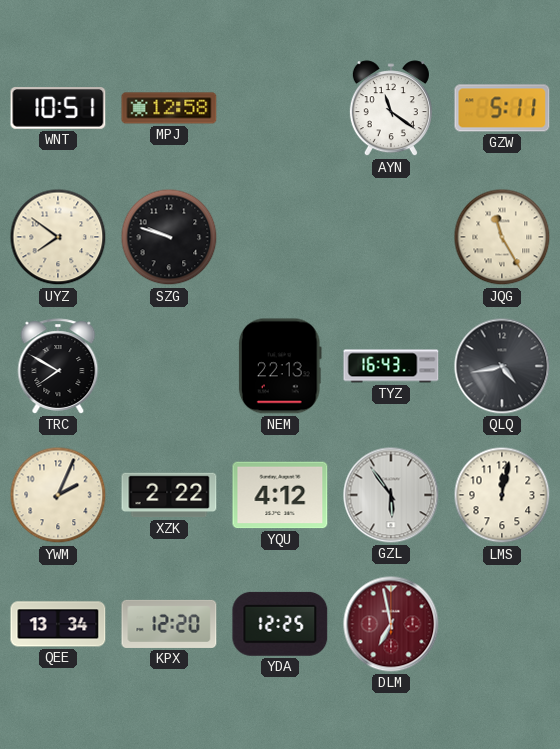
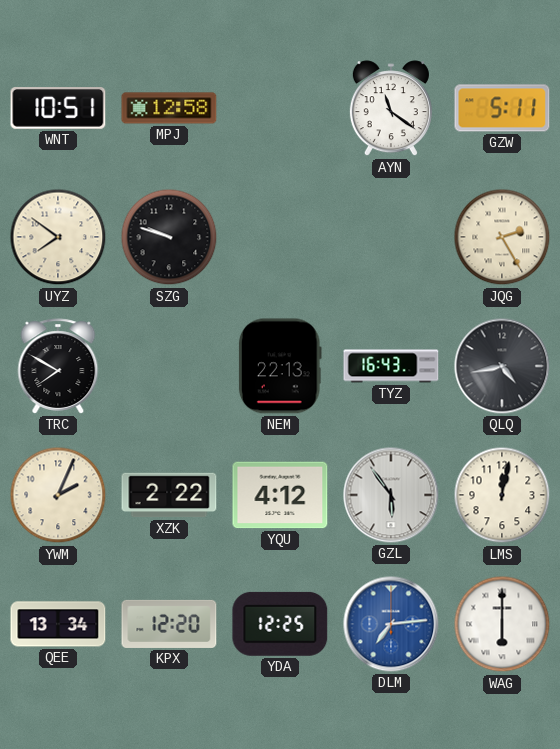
JQG: 11:25 -> 2:25
DLM: 6:58 -> 7:14
DLM dial: burgundy -> blue
WAG: none -> 6:00
